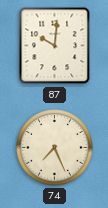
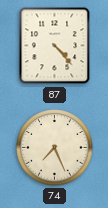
87: 10:01 -> 4:23
